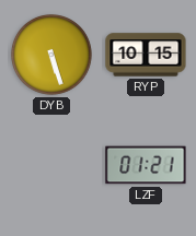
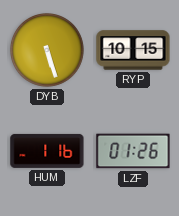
HUM: none -> 1:16
LZF: 01:21 -> 01:26
